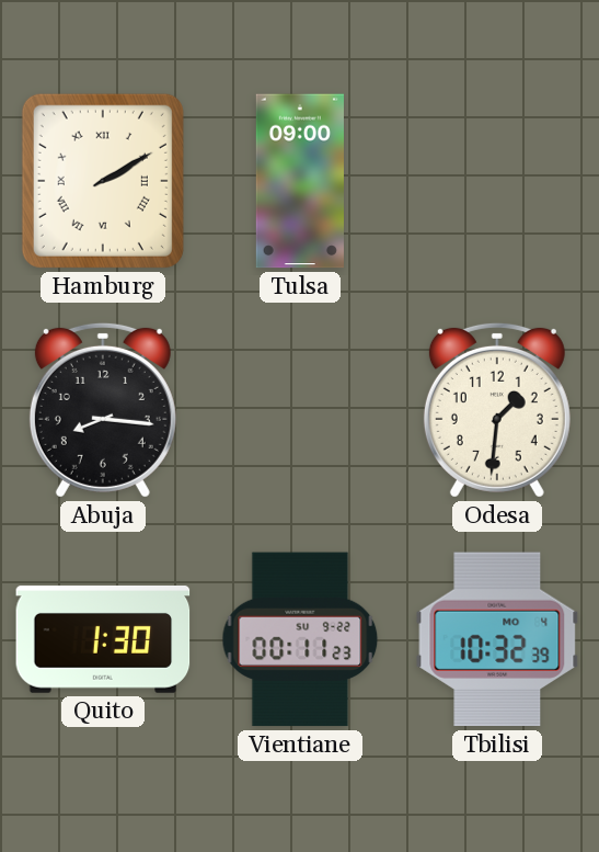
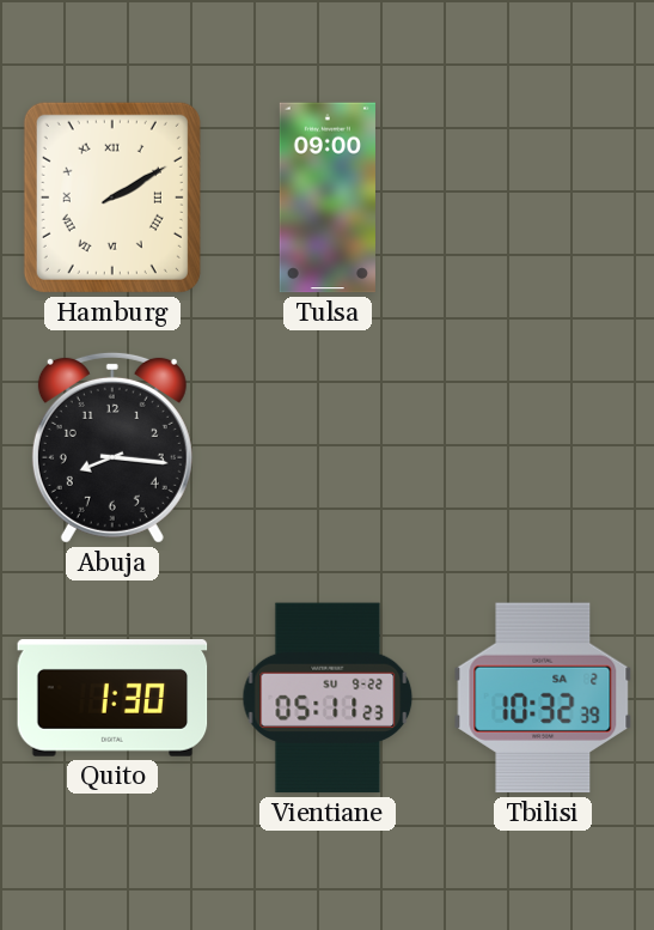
Odesa: 1:31 -> none
Vientiane: 00:11 -> 05:11
Tbilisi date: MO 4 -> SA 2
